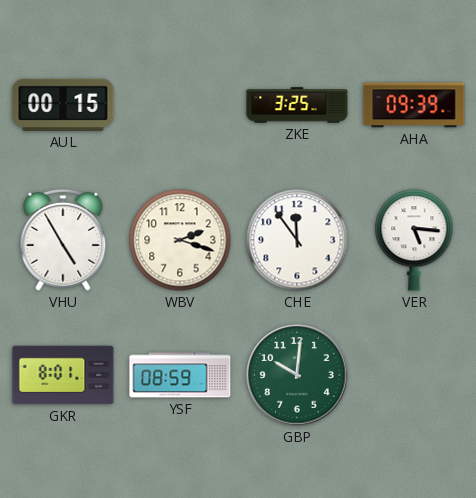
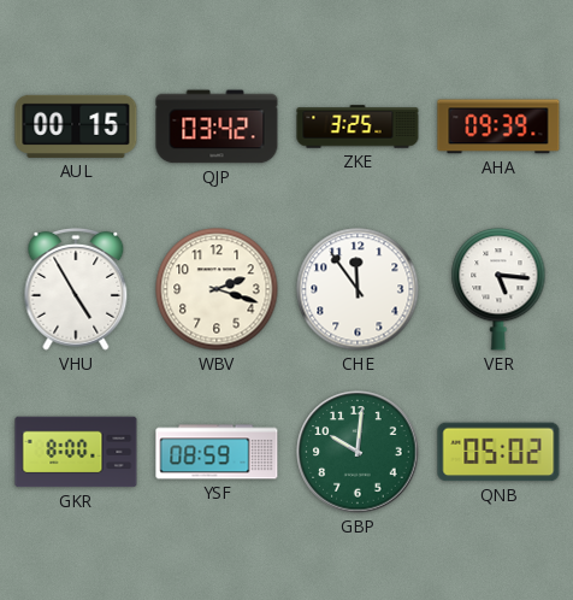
QJP: none -> 03:42
GKR: 8:01 -> 8:00
QNB: none -> 05:02
